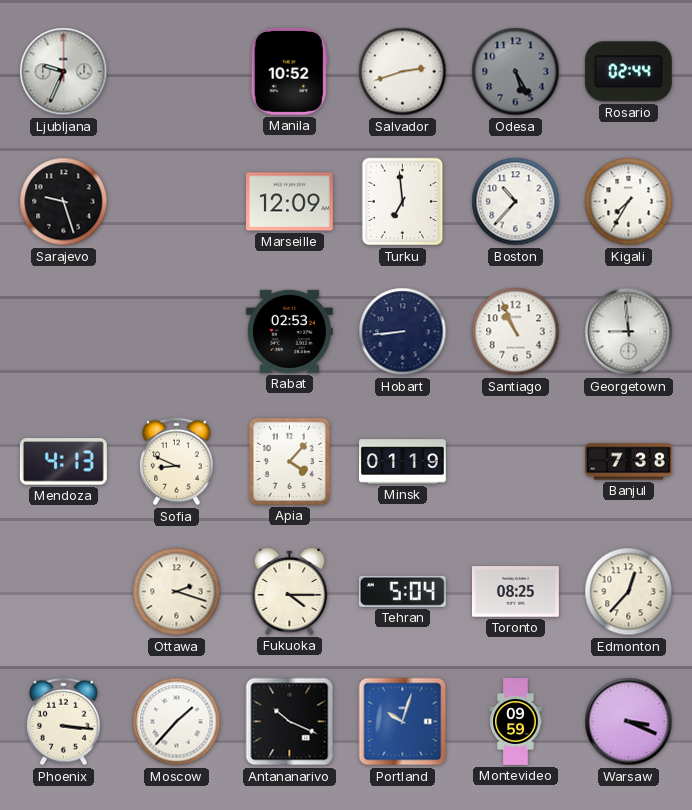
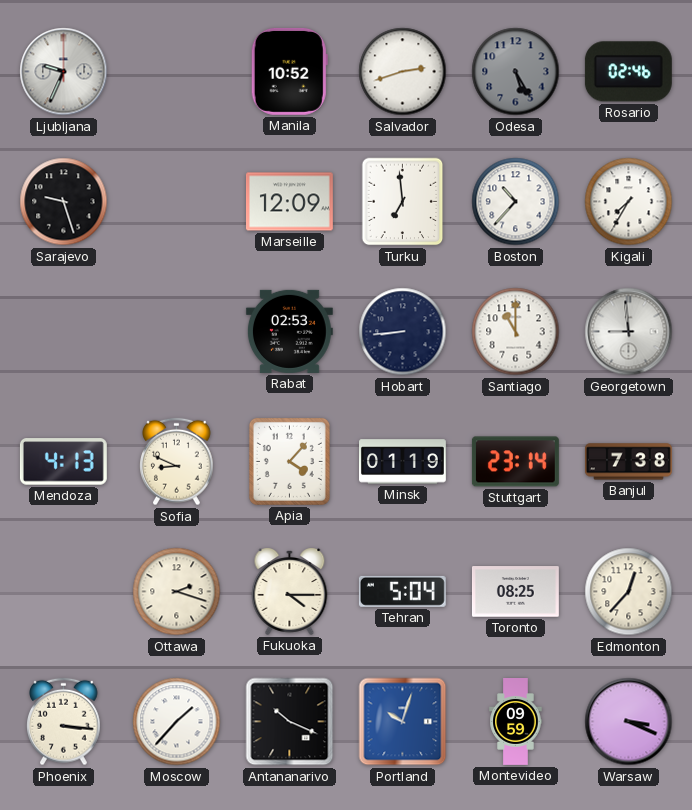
Rosario: 02:44 -> 02:46
Santiago: 10:56 -> 11:00
Stuttgart: none -> 23:14
